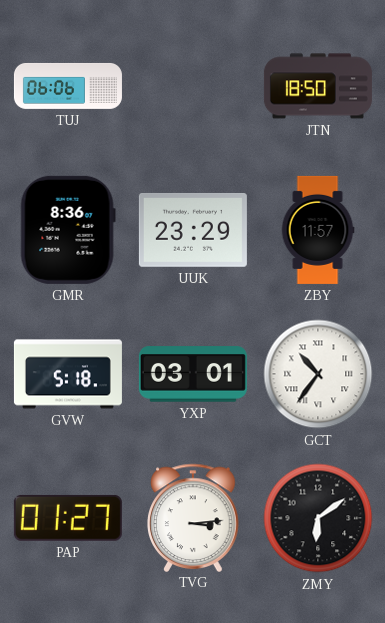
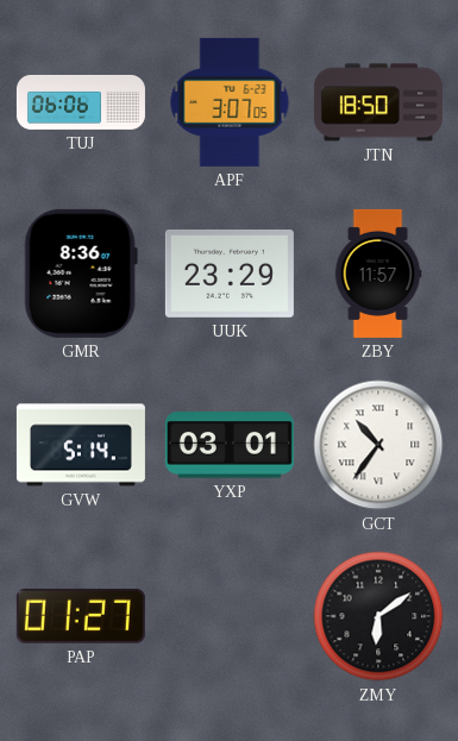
APF: none -> 3:07
GVW: 5:18 -> 5:14
TVG: 3:14 -> none
